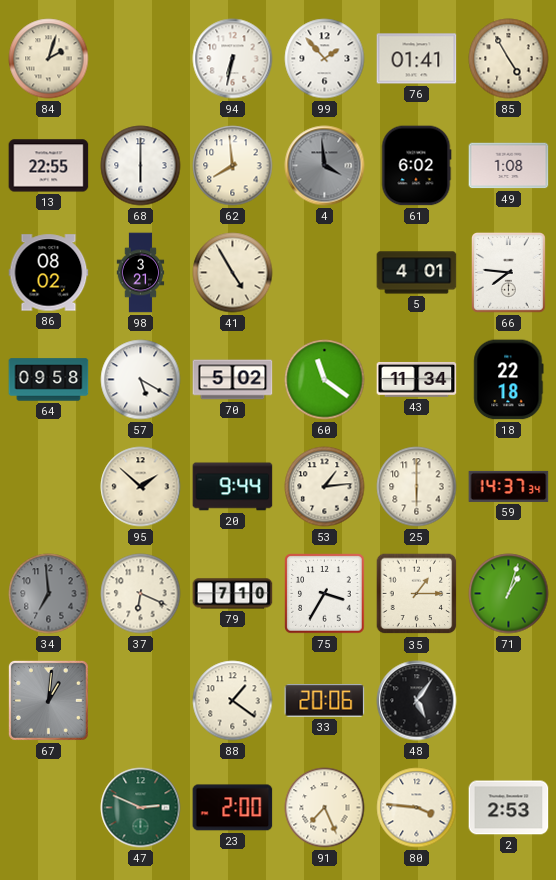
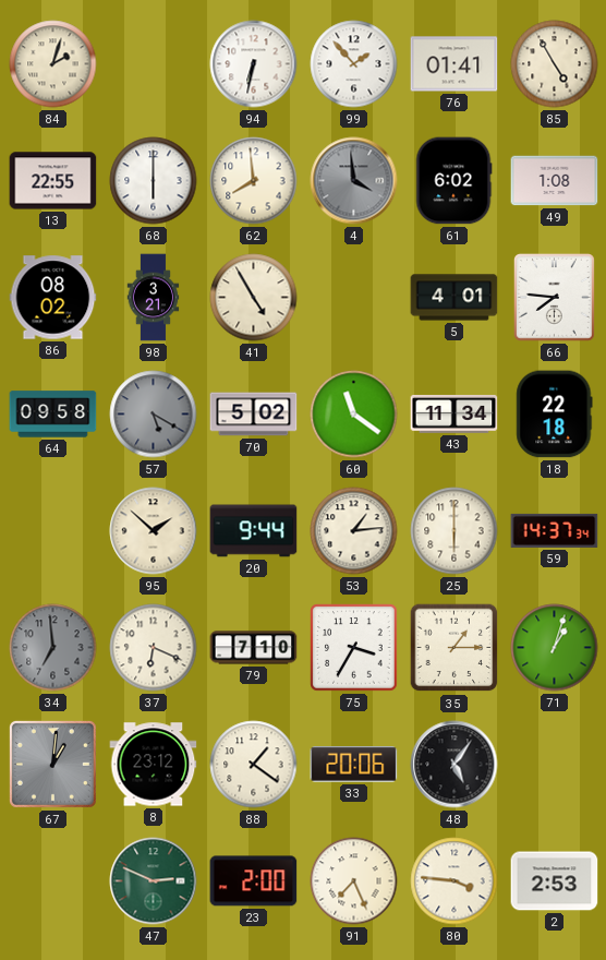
57 dial: white -> grey
8: none -> 23:12
